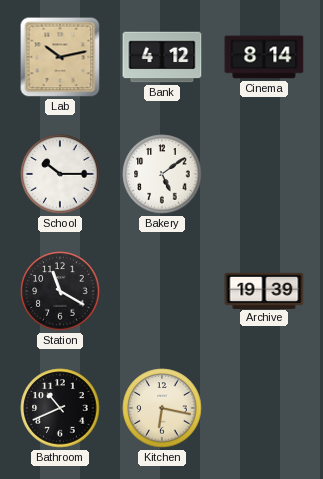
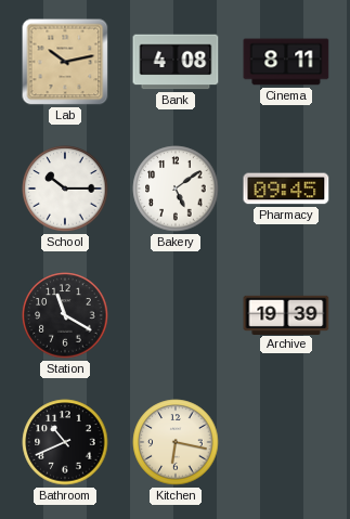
Bank: 4:12 -> 4:08
Cinema: 8:14 -> 8:11
Pharmacy: none -> 09:45
